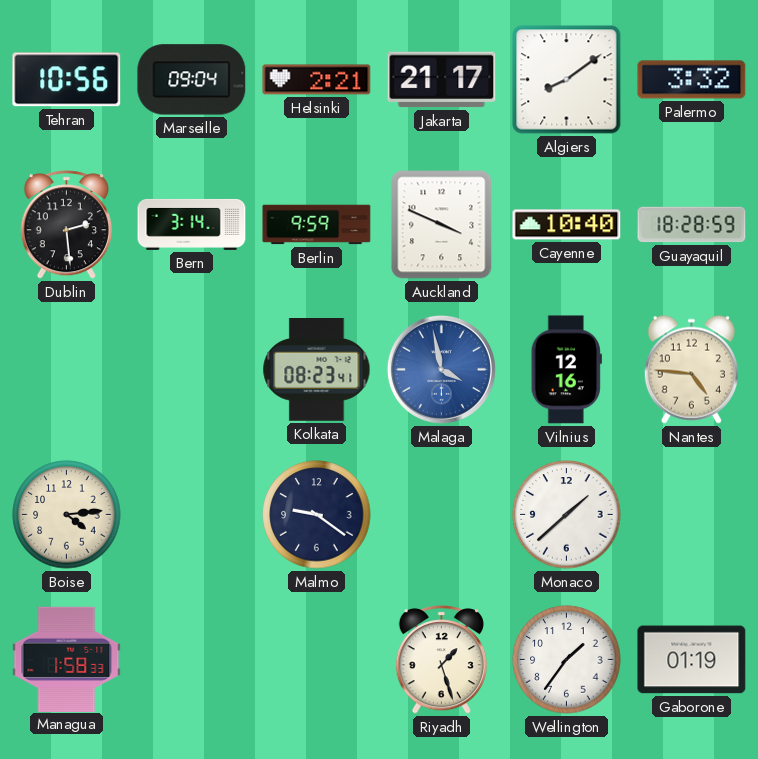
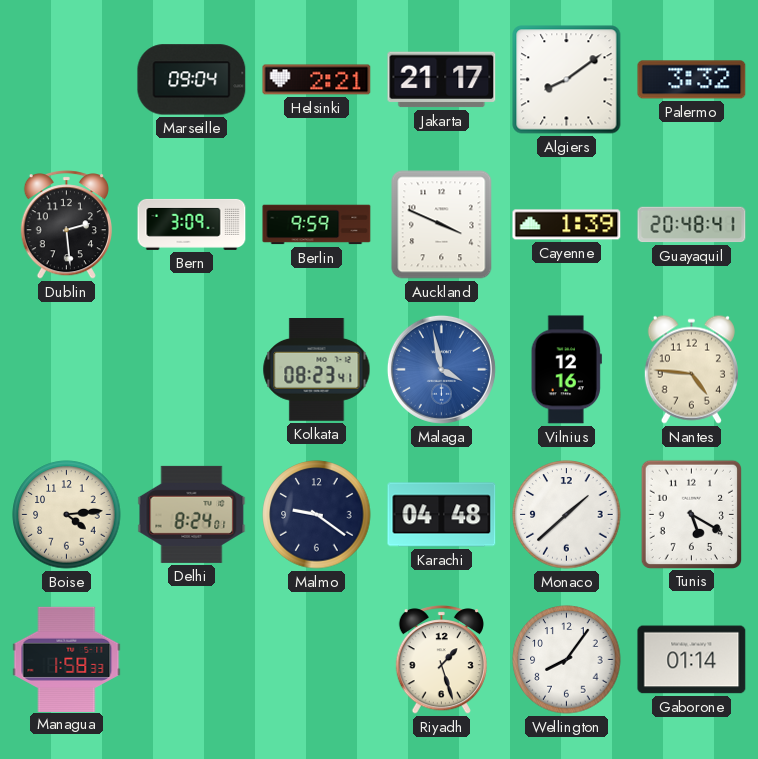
Tehran: 10:56 -> none
Bern: 3:14 -> 3:09
Cayenne: 10:40 -> 1:39
Guayaquil: 18:28 -> 20:48
Delhi: none -> 8:24
Karachi: none -> 04:48
Tunis: none -> 5:20
Wellington: 1:36 -> 8:06
Gaborone: 01:19 -> 01:14
